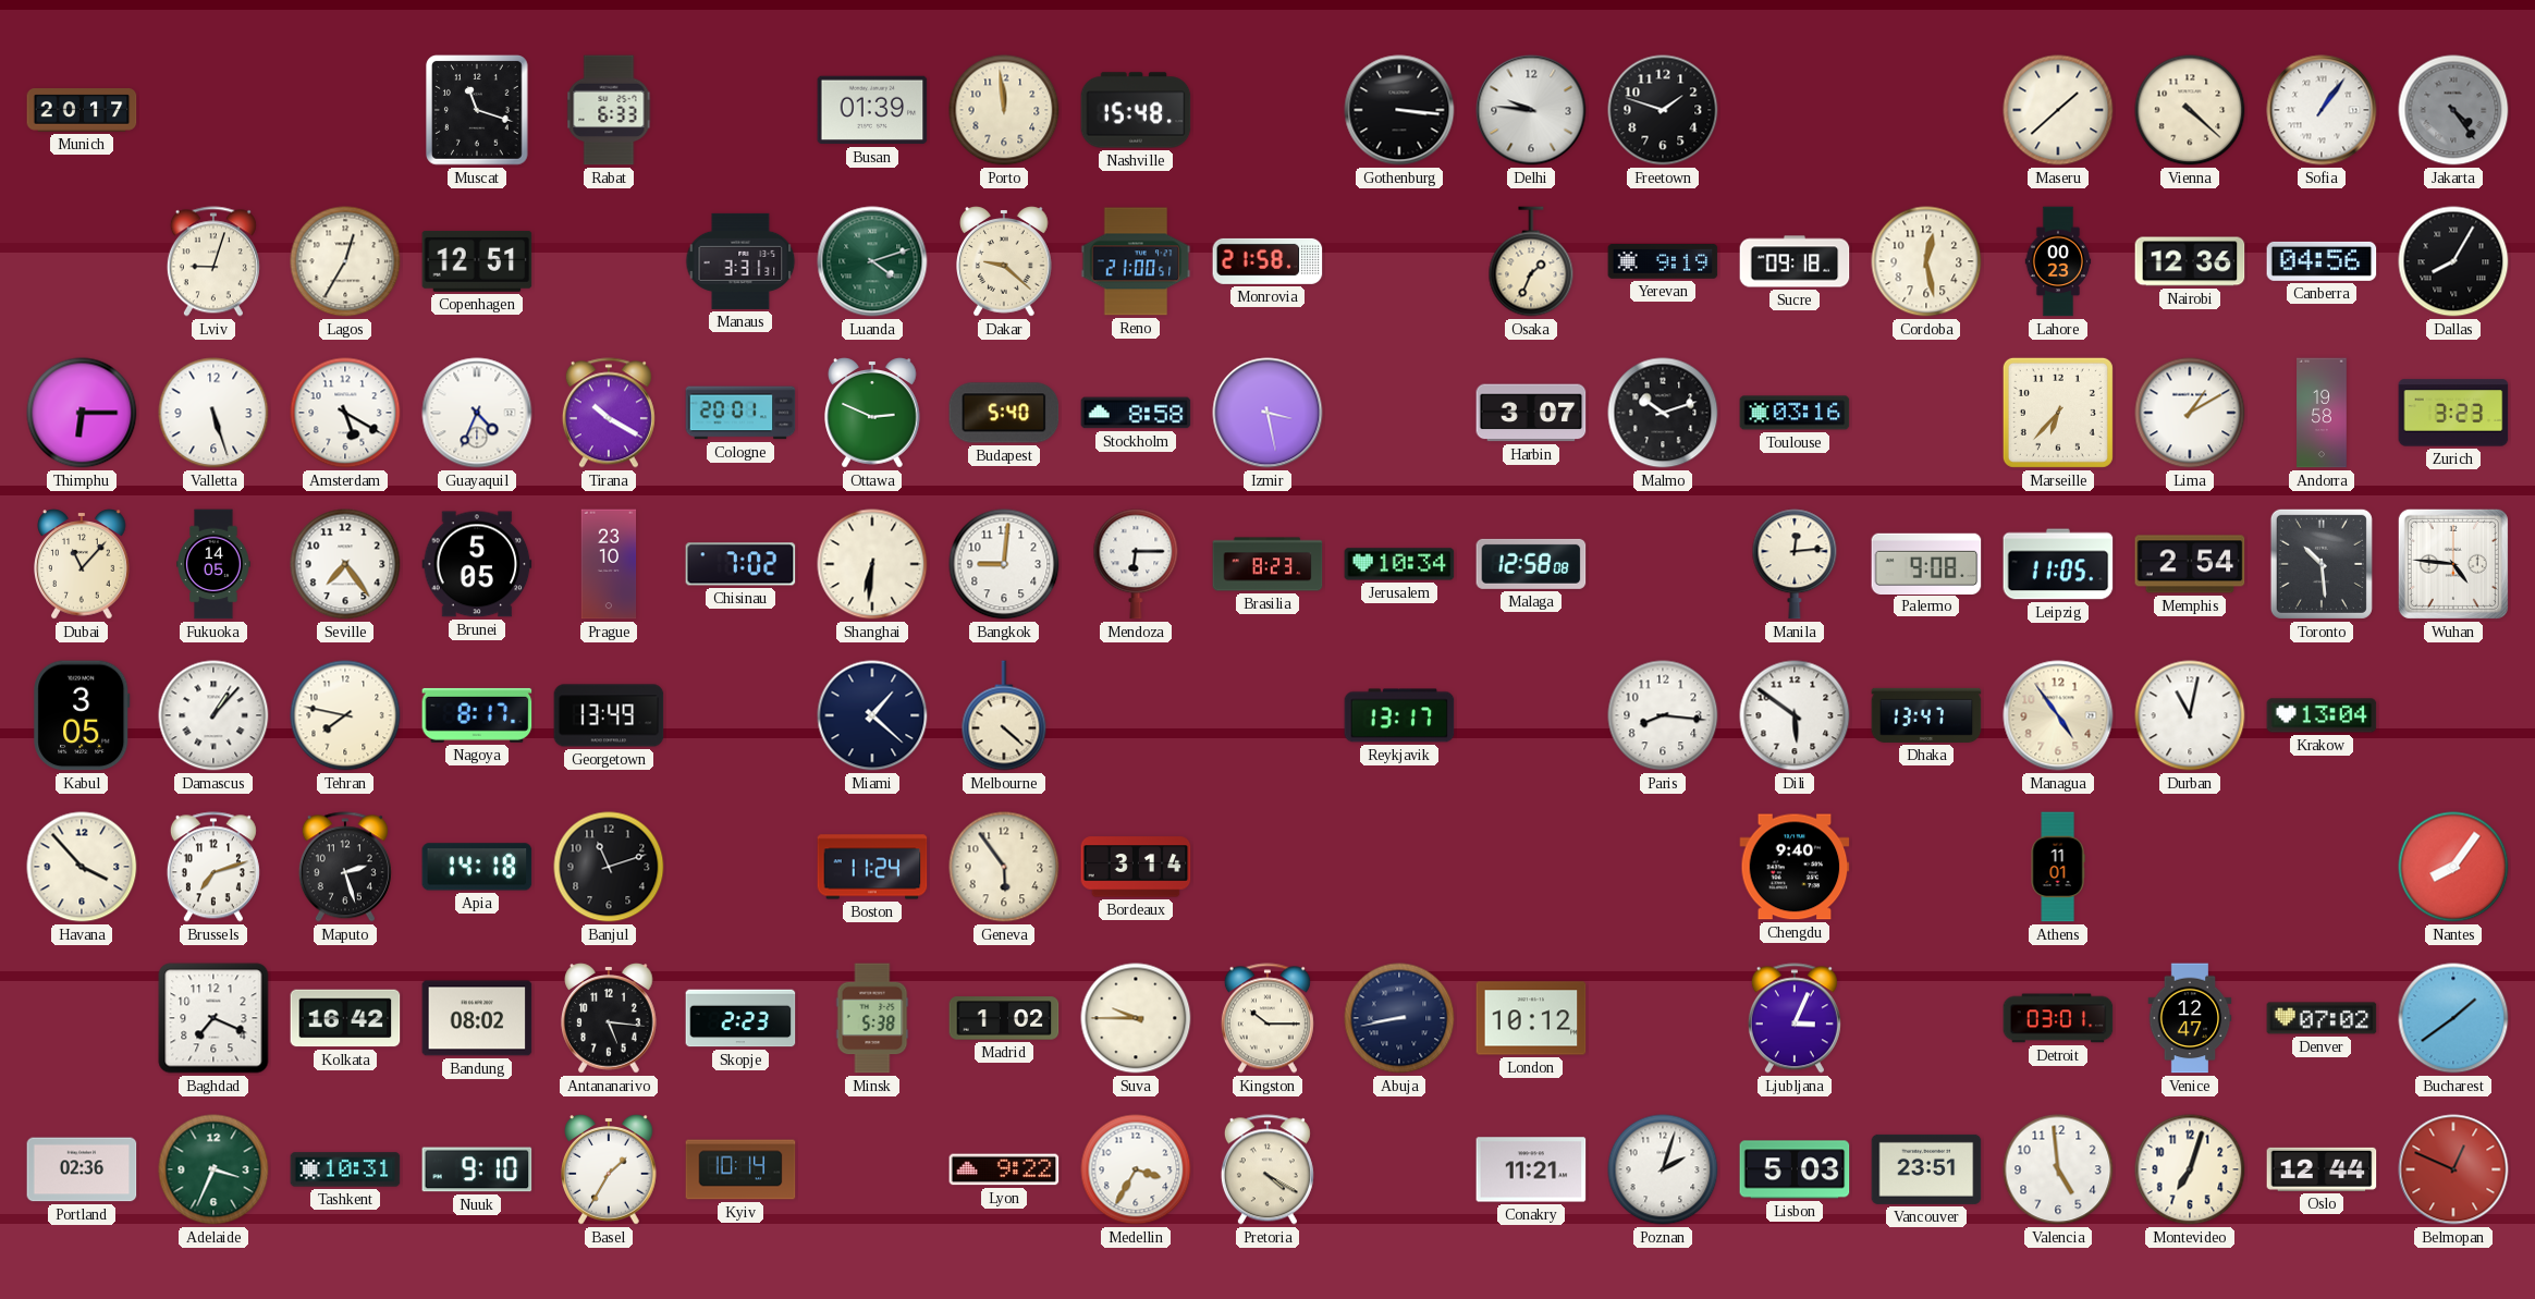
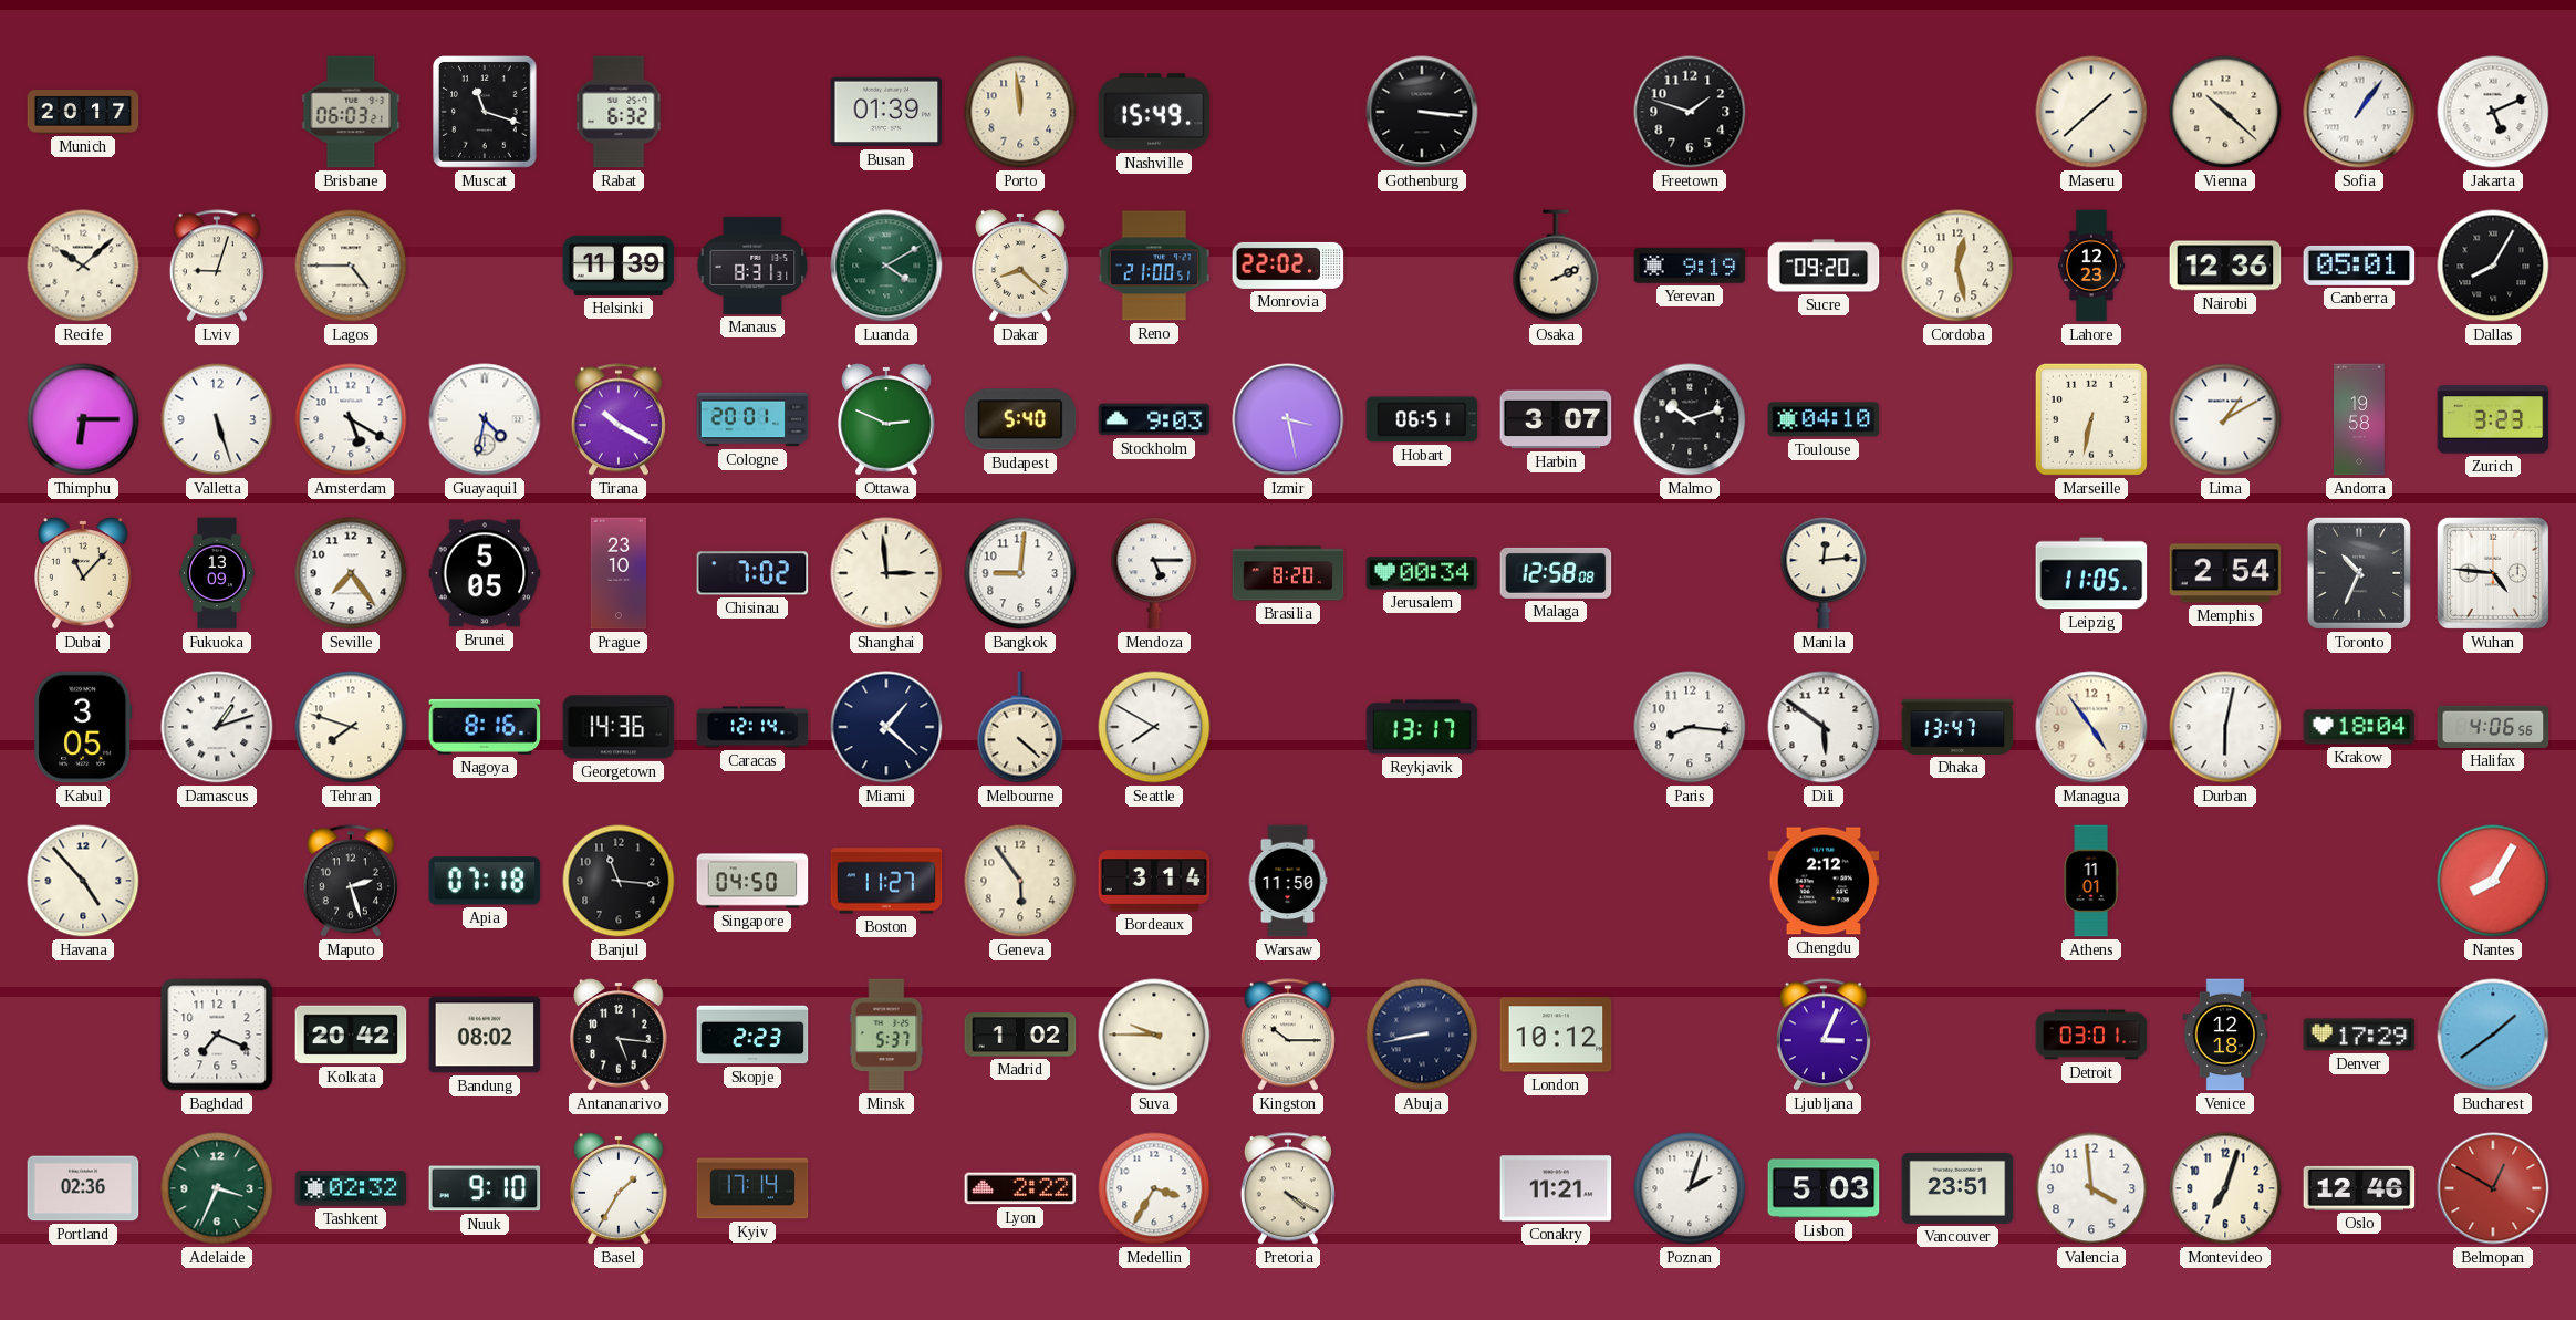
Brisbane: none -> 06:03
Rabat: 6:33 -> 6:32
Nashville: 15:48 -> 15:49
Delhi: 9:46 -> none
Vienna: 4:22 -> 10:22
Jakarta: 4:24 -> 5:11
Jakarta dial: grey -> white
Recife: none -> 10:08
Lagos: 12:35 -> 4:45
Copenhagen: 12:51 -> none
Helsinki: none -> 11:39
Manaus: 3:31 -> 8:31
Luanda: 4:12 -> 4:10
Dakar: 9:22 -> 8:22
Monrovia: 21:58 -> 22:02
Osaka: 1:34 -> 2:11
Sucre: 09:18 -> 09:20
Lahore: 00:23 -> 12:23
Canberra: 04:56 -> 05:01
Guayaquil: 4:34 -> 4:32
Stockholm: 8:58 -> 9:03
Hobart: none -> 06:51
Toulouse: 03:16 -> 04:10
Marseille: 6:37 -> 6:32
Fukuoka: 14:05 -> 13:09
Shanghai: 6:31 -> 2:59
Mendoza: 6:15 -> 5:15
Brasilia: 8:23 -> 8:20
Jerusalem: 10:34 -> 00:34
Palermo: 9:08 -> none
Toronto: 10:29 -> 10:34
Damascus: 1:07 -> 1:12
Tehran: 7:47 -> 7:48
Nagoya: 8:17 -> 8:16
Georgetown: 13:49 -> 14:36
Caracas: none -> 12:14
Seattle: none -> 7:50
Durban: 11:02 -> 6:02
Krakow: 13:04 -> 18:04
Halifax: none -> 4:06
Havana: 3:53 -> 4:53
Brussels: 7:12 -> none
Apia: 14:18 -> 07:18
Banjul: 11:12 -> 11:16
Singapore: none -> 04:50
Boston: 11:24 -> 11:27
Warsaw: none -> 11:50
Chengdu: 9:40 -> 2:12
Nantes: 8:06 -> 8:05
Kolkata: 16:42 -> 20:42
Minsk: 5:38 -> 5:37
Venice: 12:47 -> 12:18
Denver: 07:02 -> 17:29
Tashkent: 10:31 -> 02:32
Kyiv: 10:14 -> 17:14
Lyon: 9:22 -> 2:22
Valencia: 4:59 -> 3:59
Oslo: 12:44 -> 12:46
Belmopan: 12:49 -> 12:50
